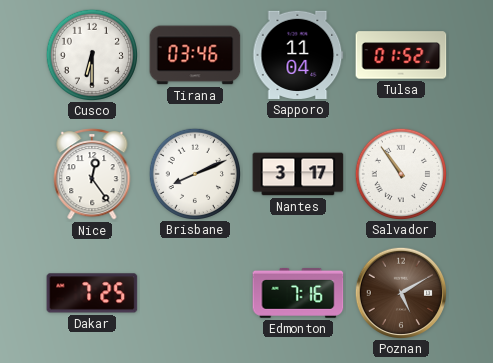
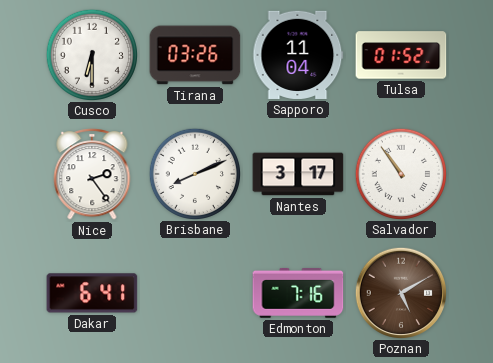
Tirana: 03:46 -> 03:26
Nice: 12:24 -> 2:24
Dakar: 7:25 -> 6:41
